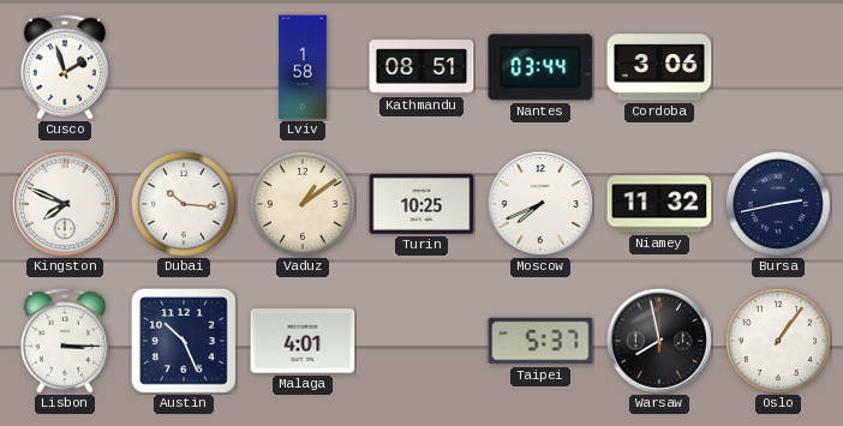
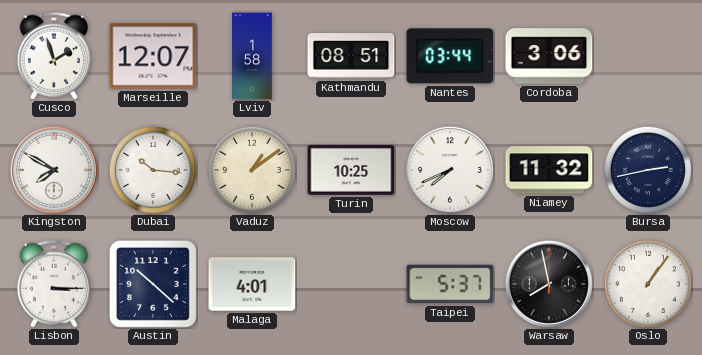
Marseille: none -> 12:07
Kingston: 7:49 -> 7:50
Austin: 10:26 -> 10:22
